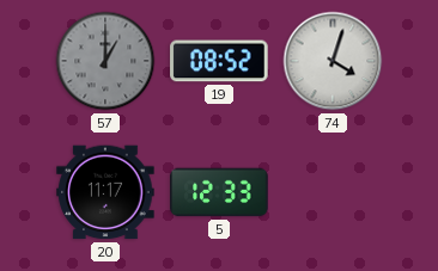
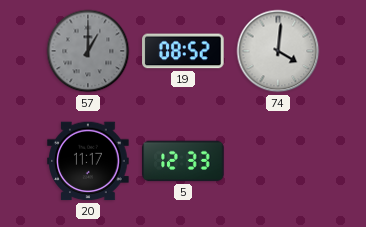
74: 4:03 -> 4:01
